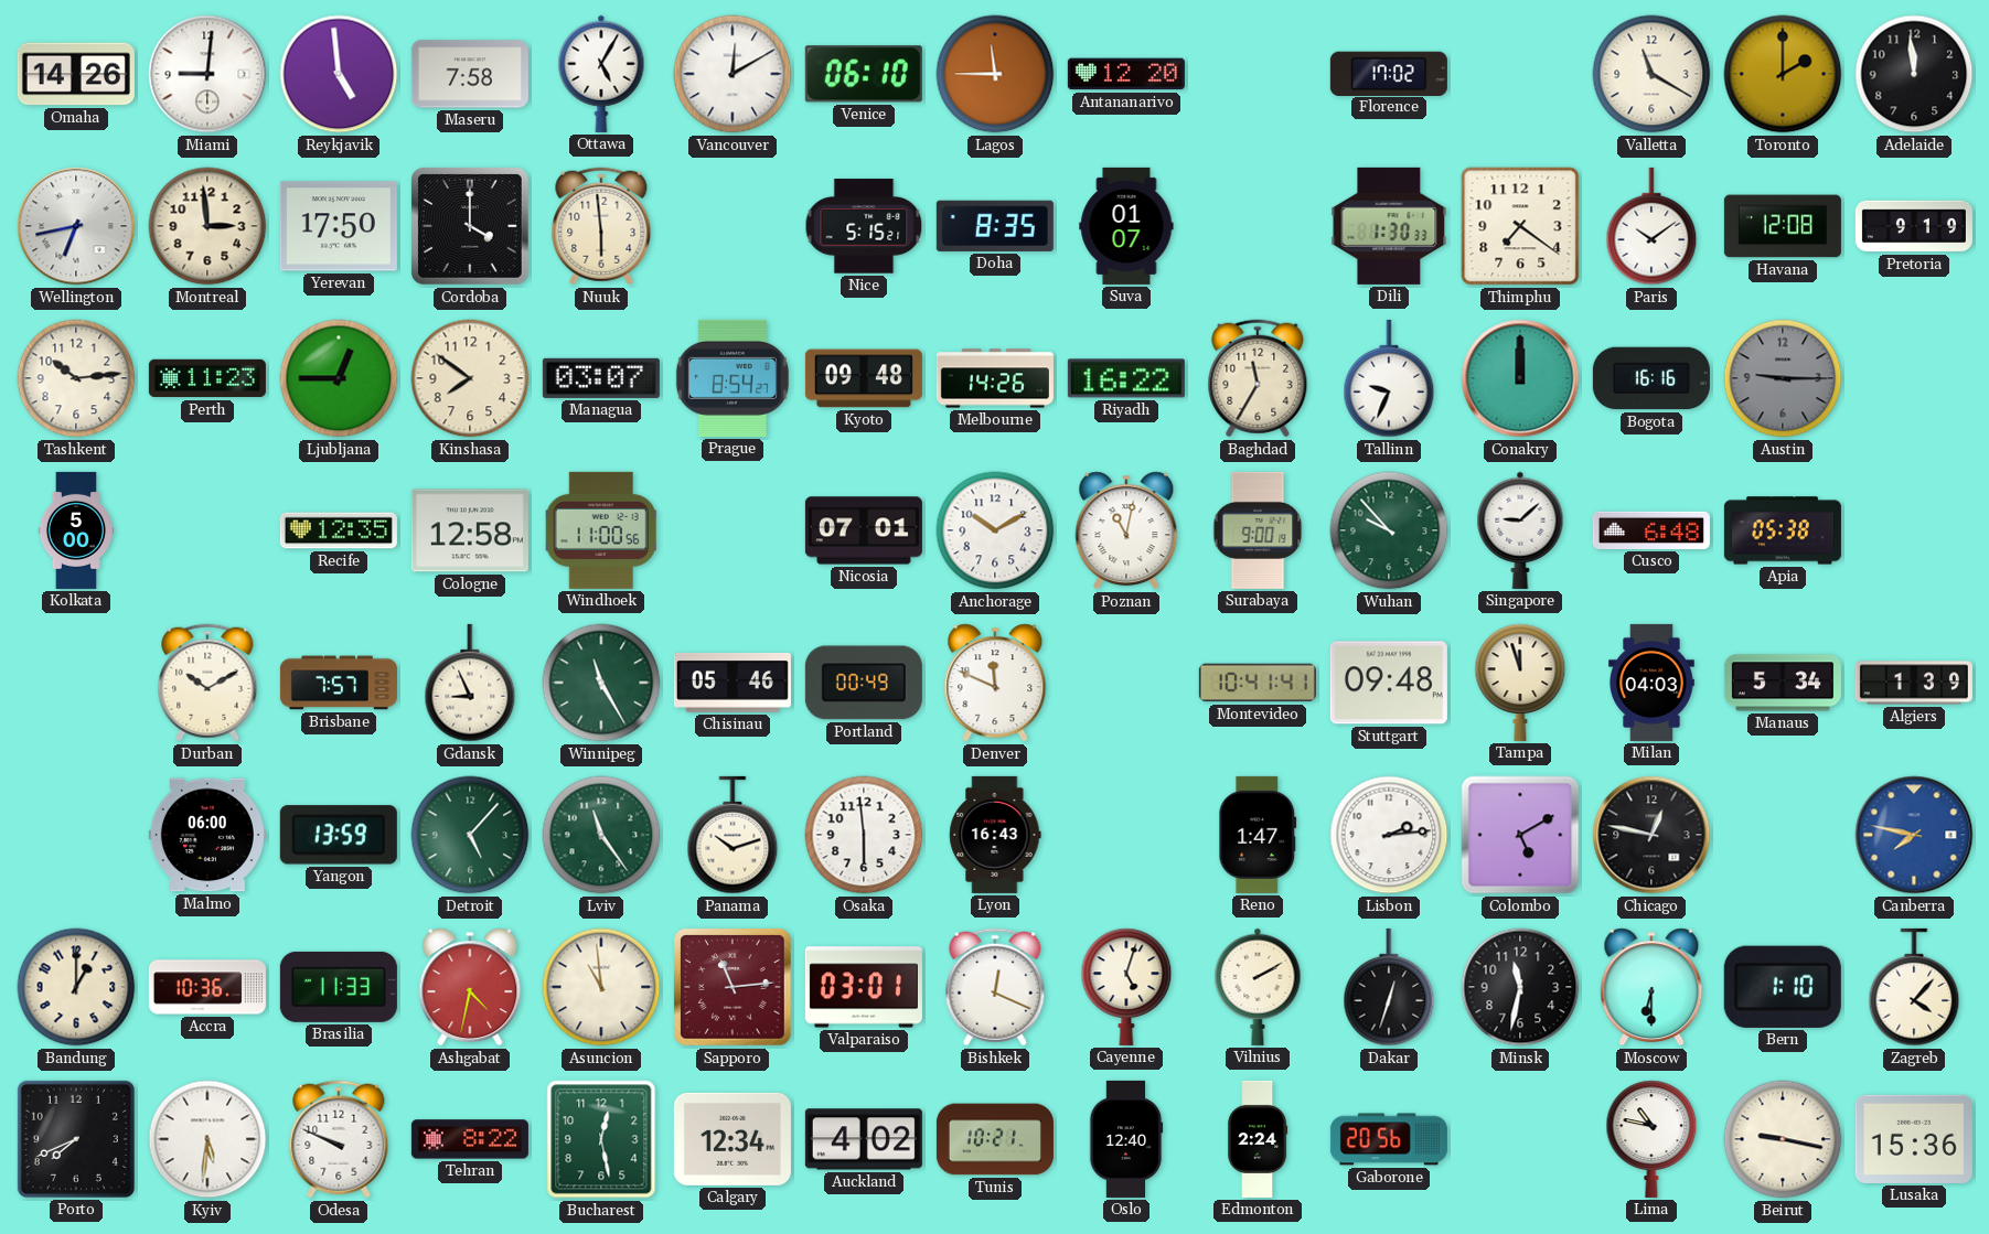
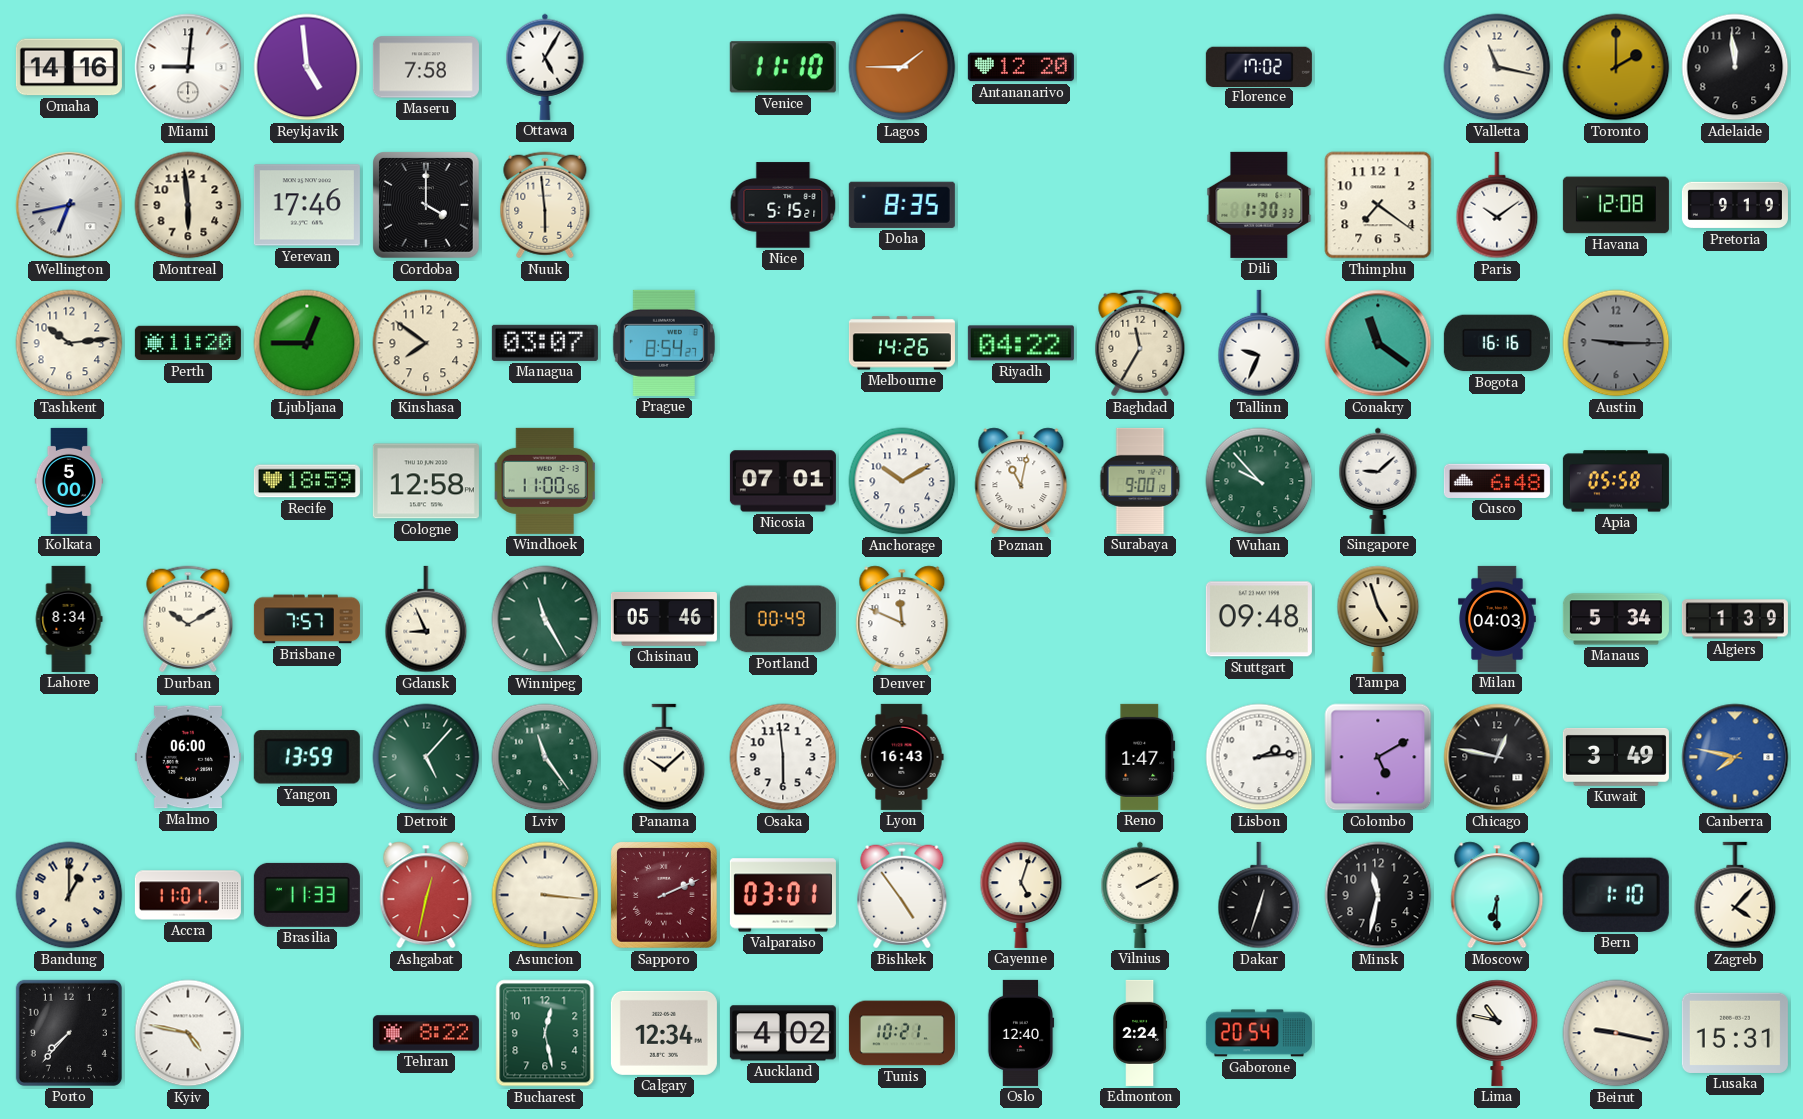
Omaha: 14:26 -> 14:16
Vancouver: 12:10 -> none
Venice: 06:10 -> 11:10
Lagos: 11:45 -> 1:45
Valletta: 11:20 -> 11:17
Montreal: 2:59 -> 5:59
Yerevan: 17:50 -> 17:46
Suva: 01:07 -> none
Perth: 11:23 -> 11:20
Kyoto: 09:48 -> none
Riyadh: 16:22 -> 04:22
Conakry: 12:00 -> 11:21
Recife: 12:35 -> 18:59
Apia: 05:38 -> 05:58
Lahore: none -> 8:34
Montevideo: 10:41 -> none
Tampa: 11:57 -> 4:57
Panama: 10:12 -> 10:08
Kuwait: none -> 3:49
Accra: 10:36 -> 11:01
Ashgabat: 4:32 -> 12:32
Asuncion: 10:59 -> 3:16
Sapporo: 11:14 -> 2:11
Bishkek: 12:19 -> 4:54
Porto: 7:41 -> 7:37
Kyiv: 5:31 -> 4:47
Odesa: 9:49 -> none
Gaborone: 20:56 -> 20:54
Lusaka: 15:36 -> 15:31
